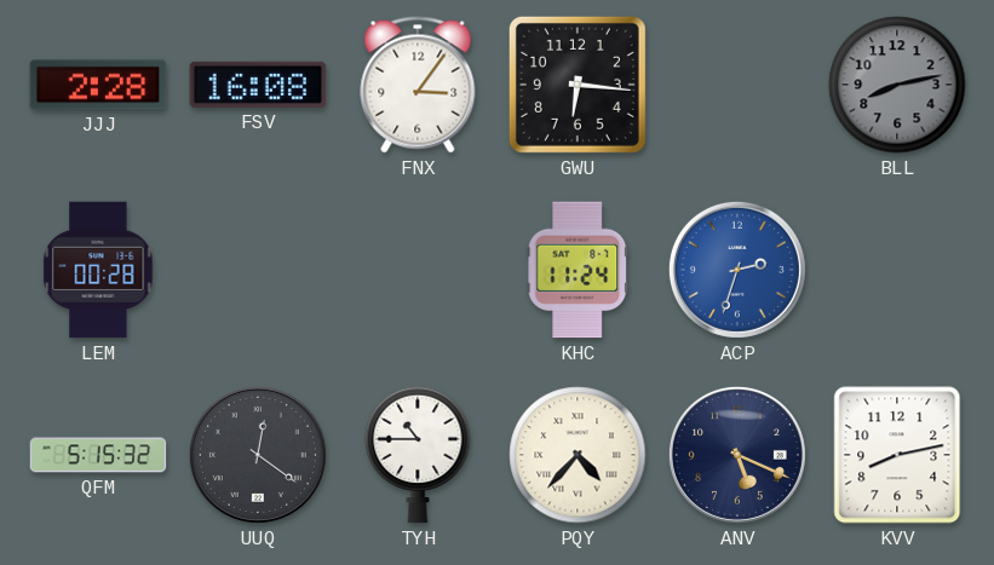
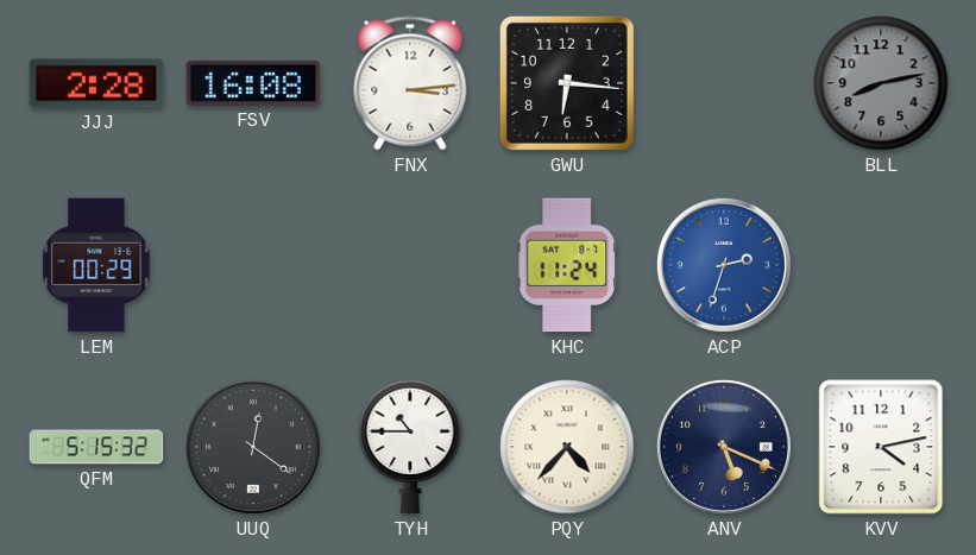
FNX: 3:06 -> 3:14
LEM: 00:28 -> 00:29
KVV: 8:13 -> 4:13
